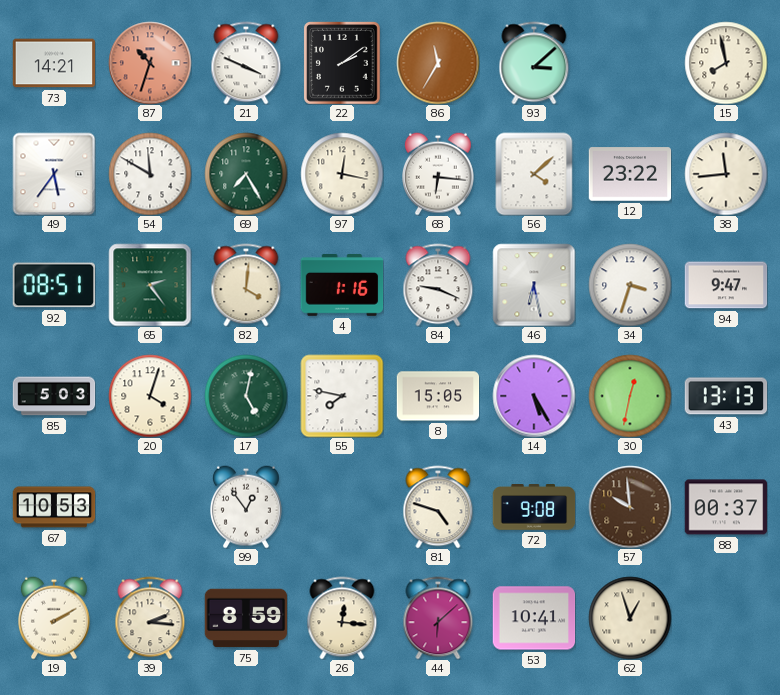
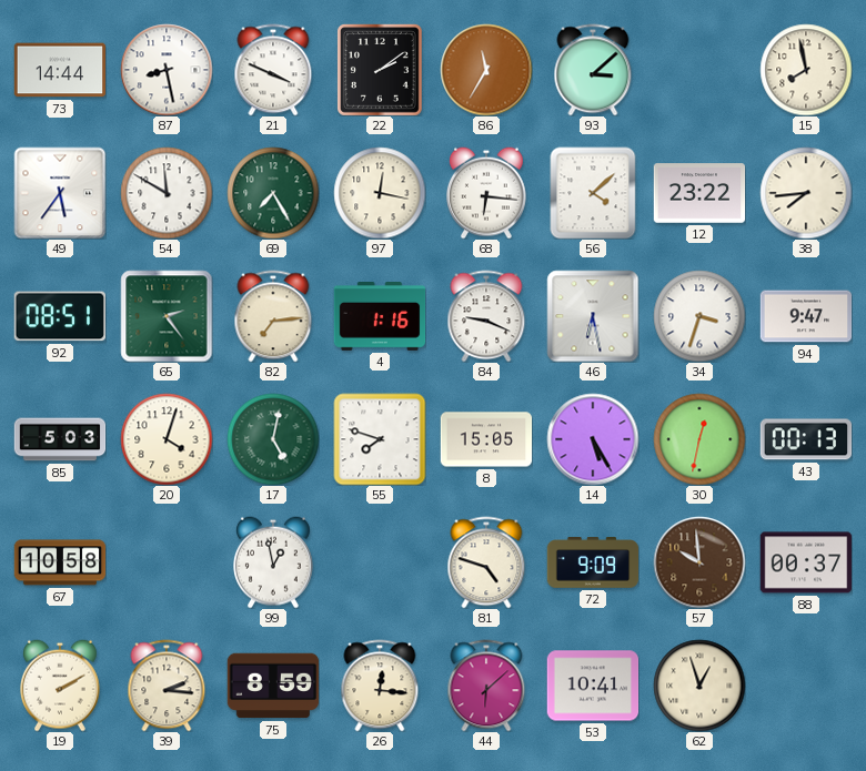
73: 14:21 -> 14:44
87: 10:33 -> 8:28
87 dial: salmon -> white
38: 11:44 -> 7:44
82: 4:01 -> 7:14
55: 7:47 -> 7:48
43: 13:13 -> 00:13
67: 10:53 -> 10:58
99: 12:54 -> 12:58
72: 9:08 -> 9:09
